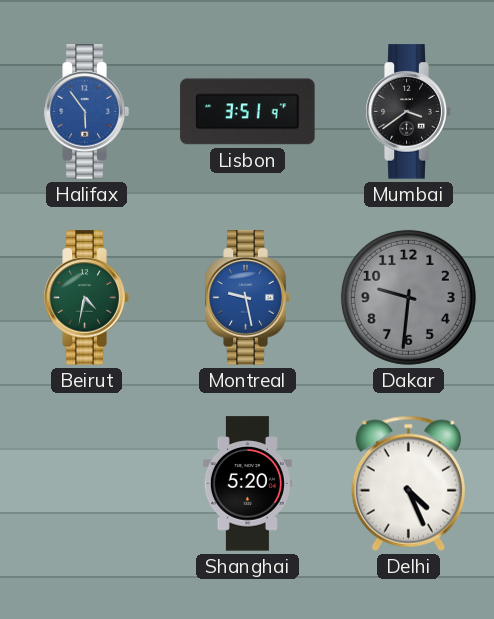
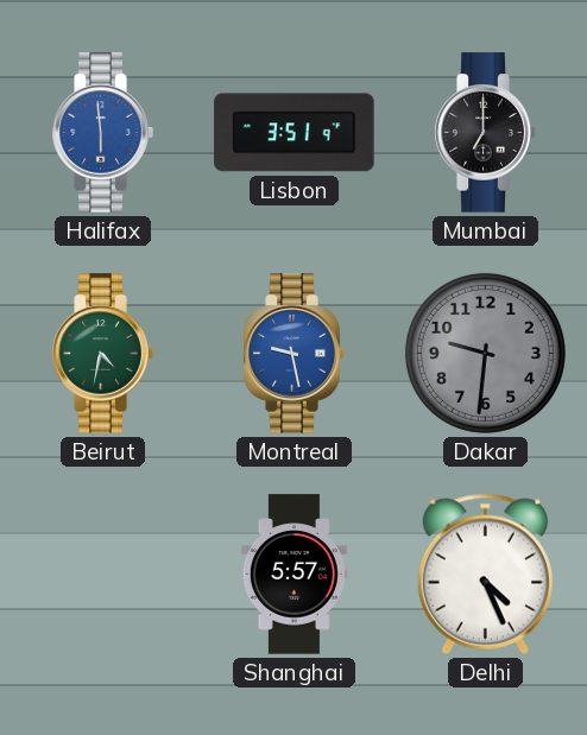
Halifax: 5:54 -> 5:59
Mumbai: 3:39 -> 7:00
Shanghai: 5:20 -> 5:57
